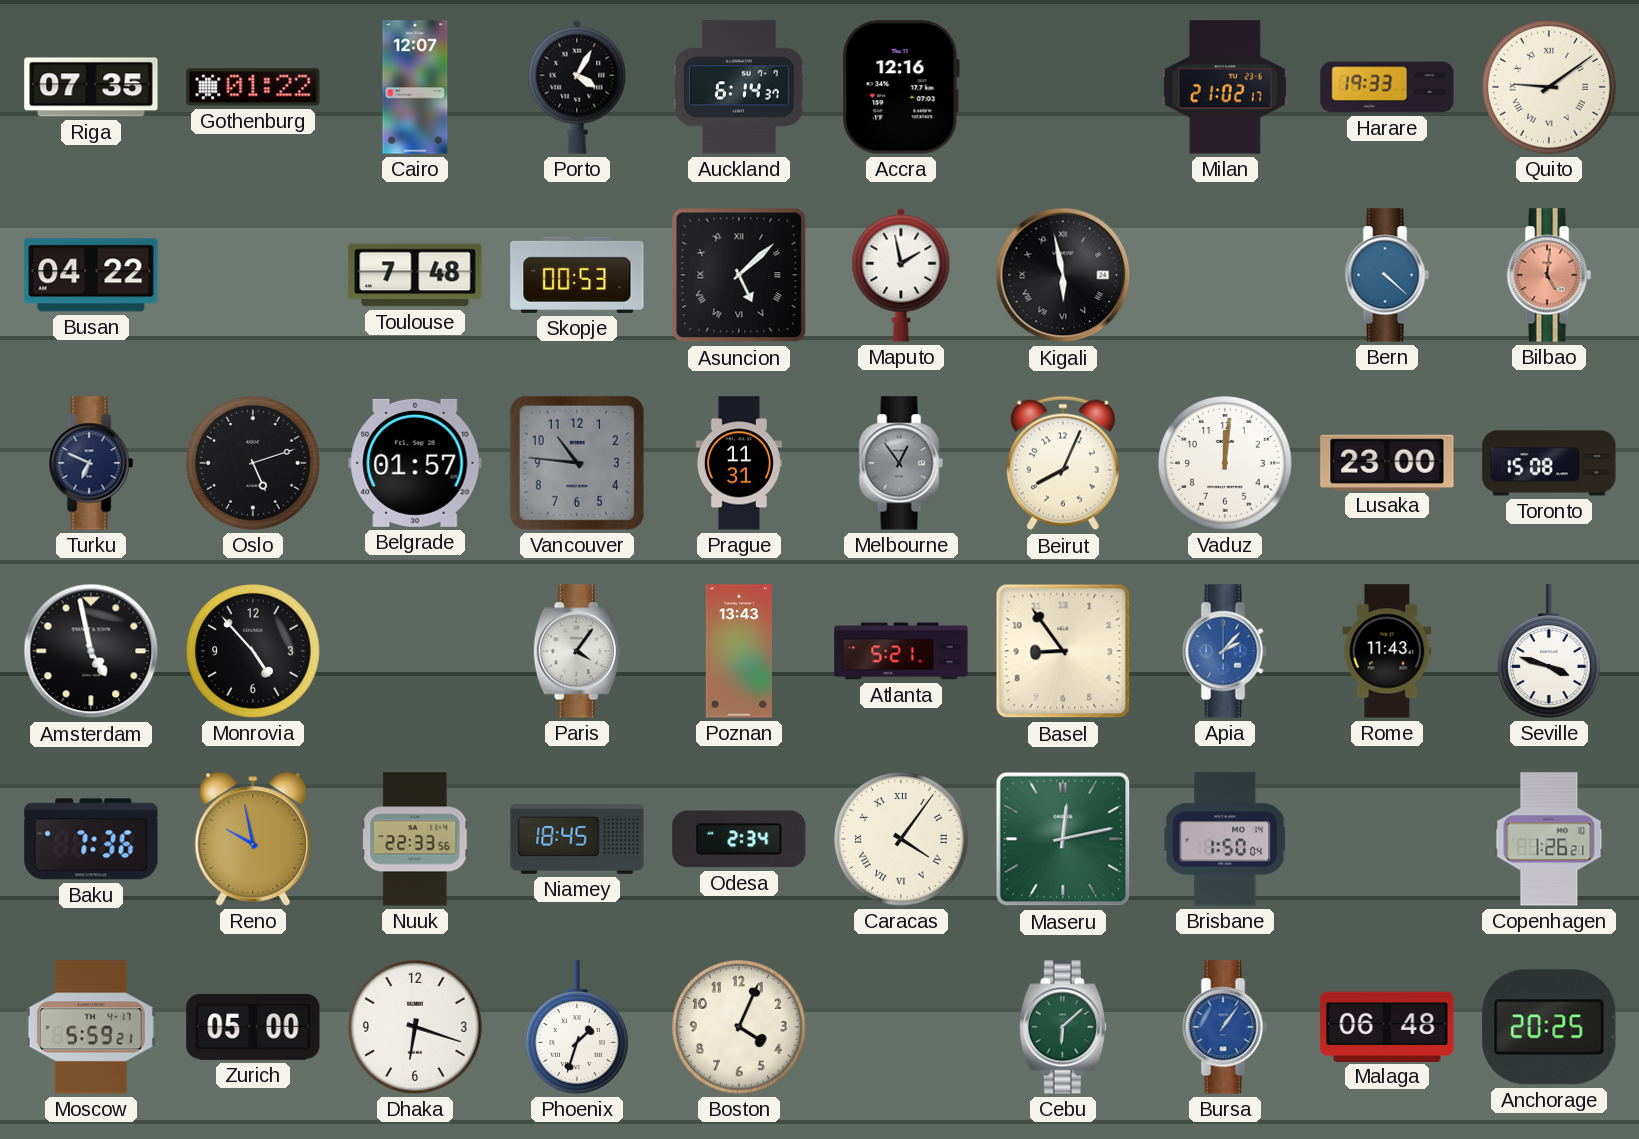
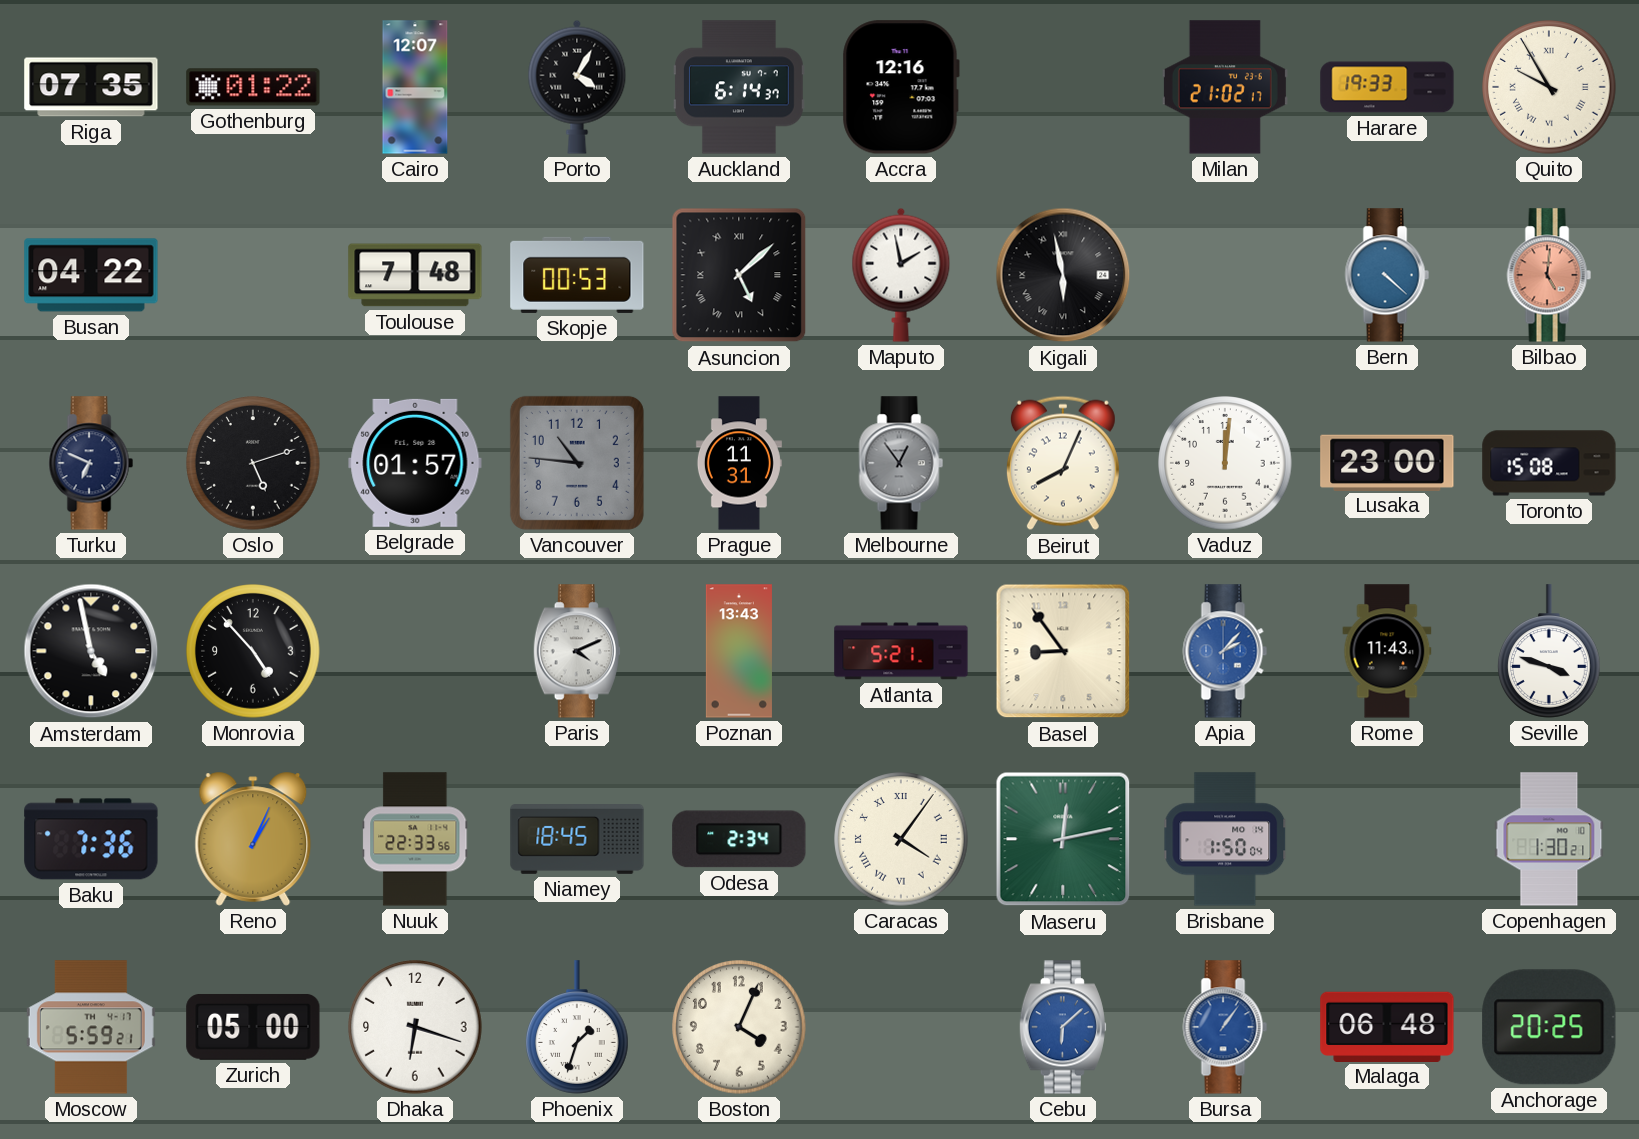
Quito: 9:09 -> 9:55
Paris: 4:06 -> 4:11
Reno: 9:58 -> 1:04
Copenhagen: 1:26 -> 1:30
Cebu dial: green -> blue
